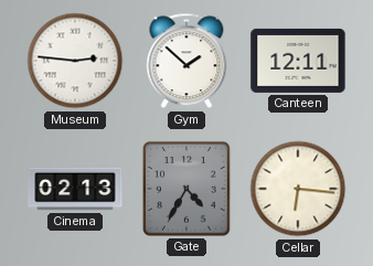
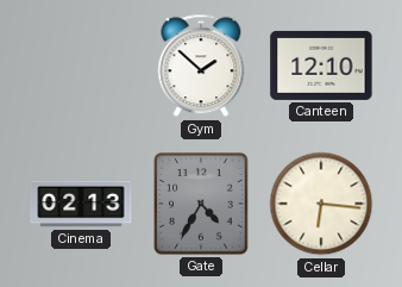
Museum: 2:46 -> none
Canteen: 12:11 -> 12:10
